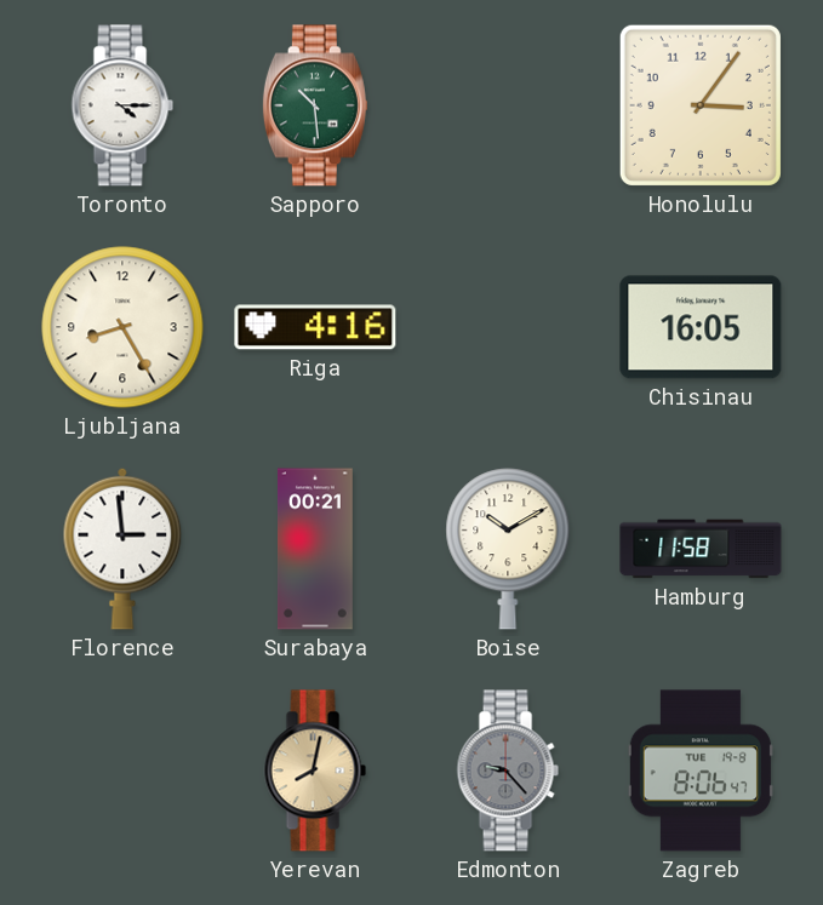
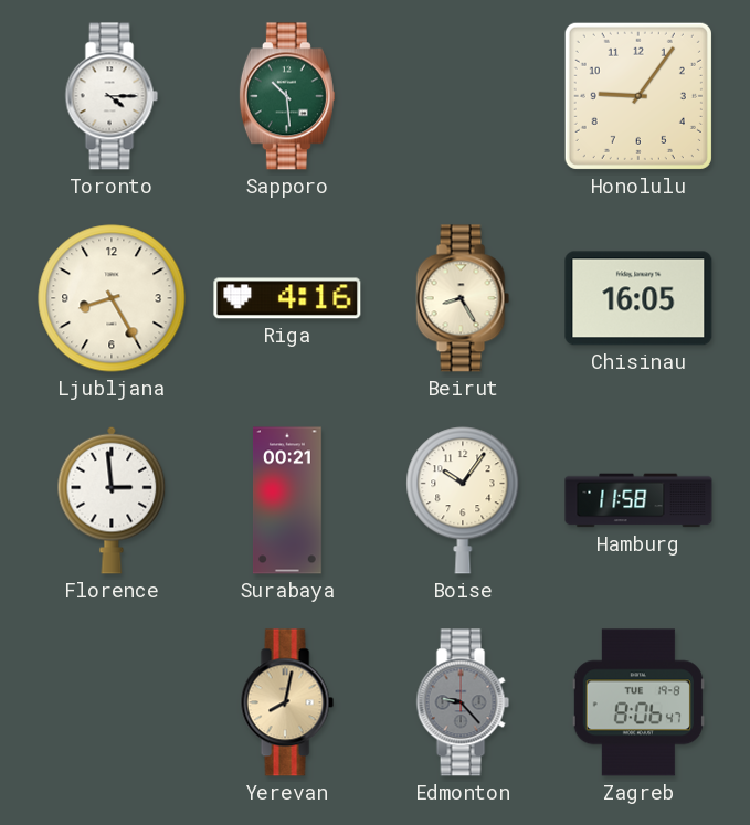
Honolulu: 3:06 -> 9:06
Beirut: none -> 8:25
Boise: 10:10 -> 10:06
